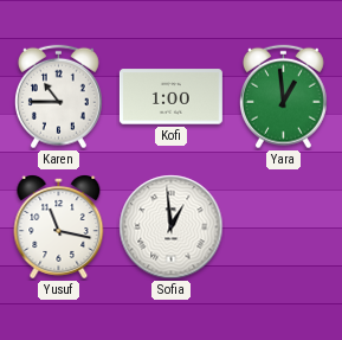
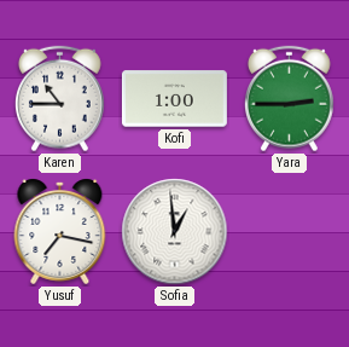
Yara: 12:59 -> 2:45
Yusuf: 11:17 -> 7:17
